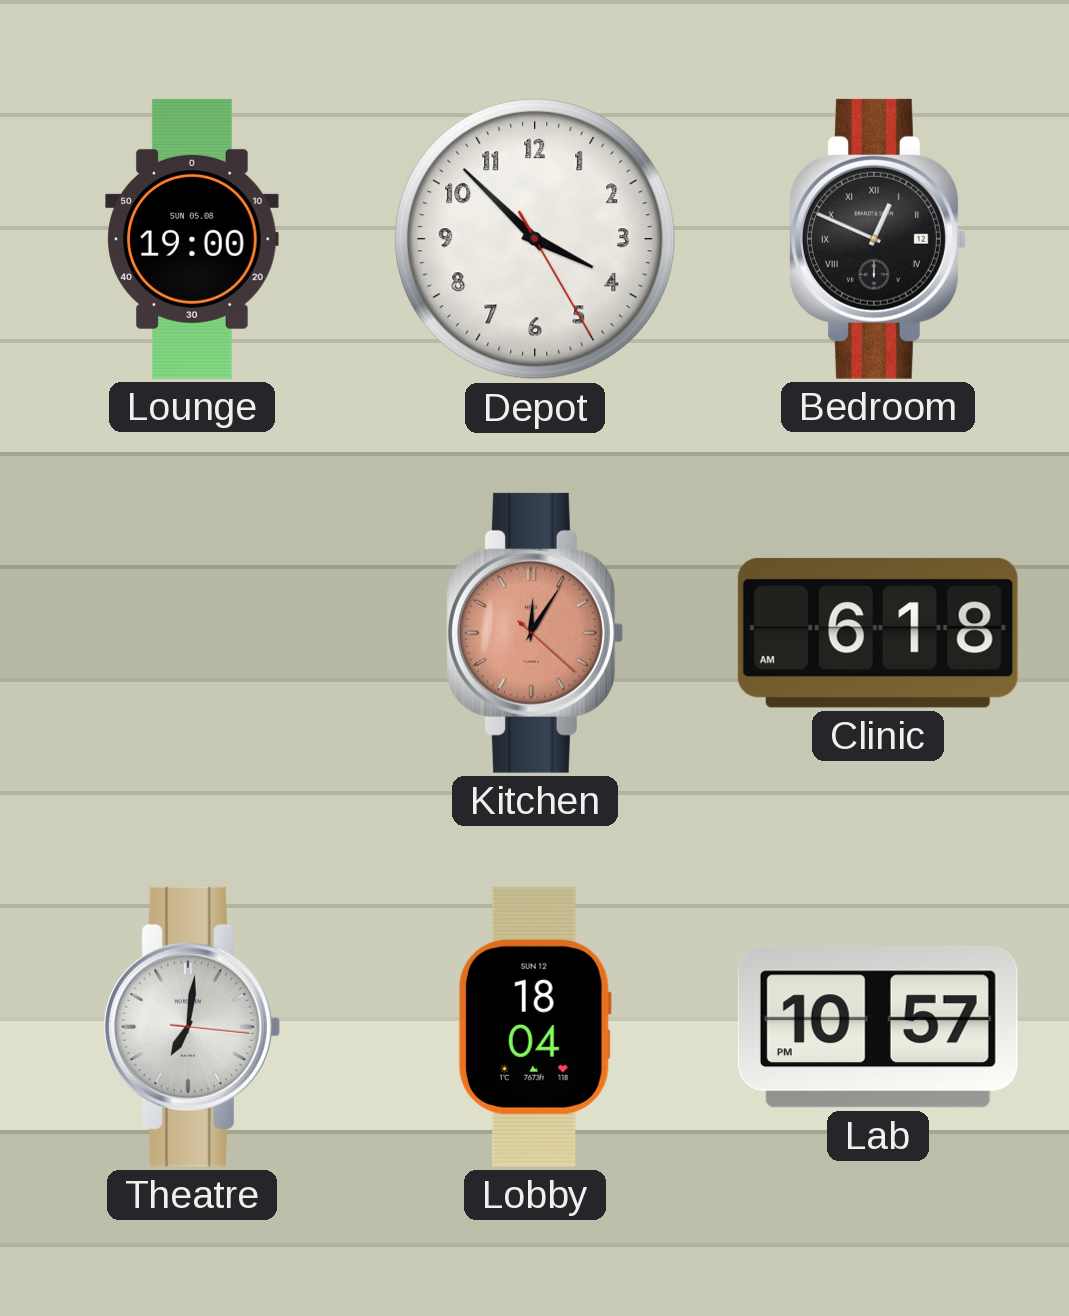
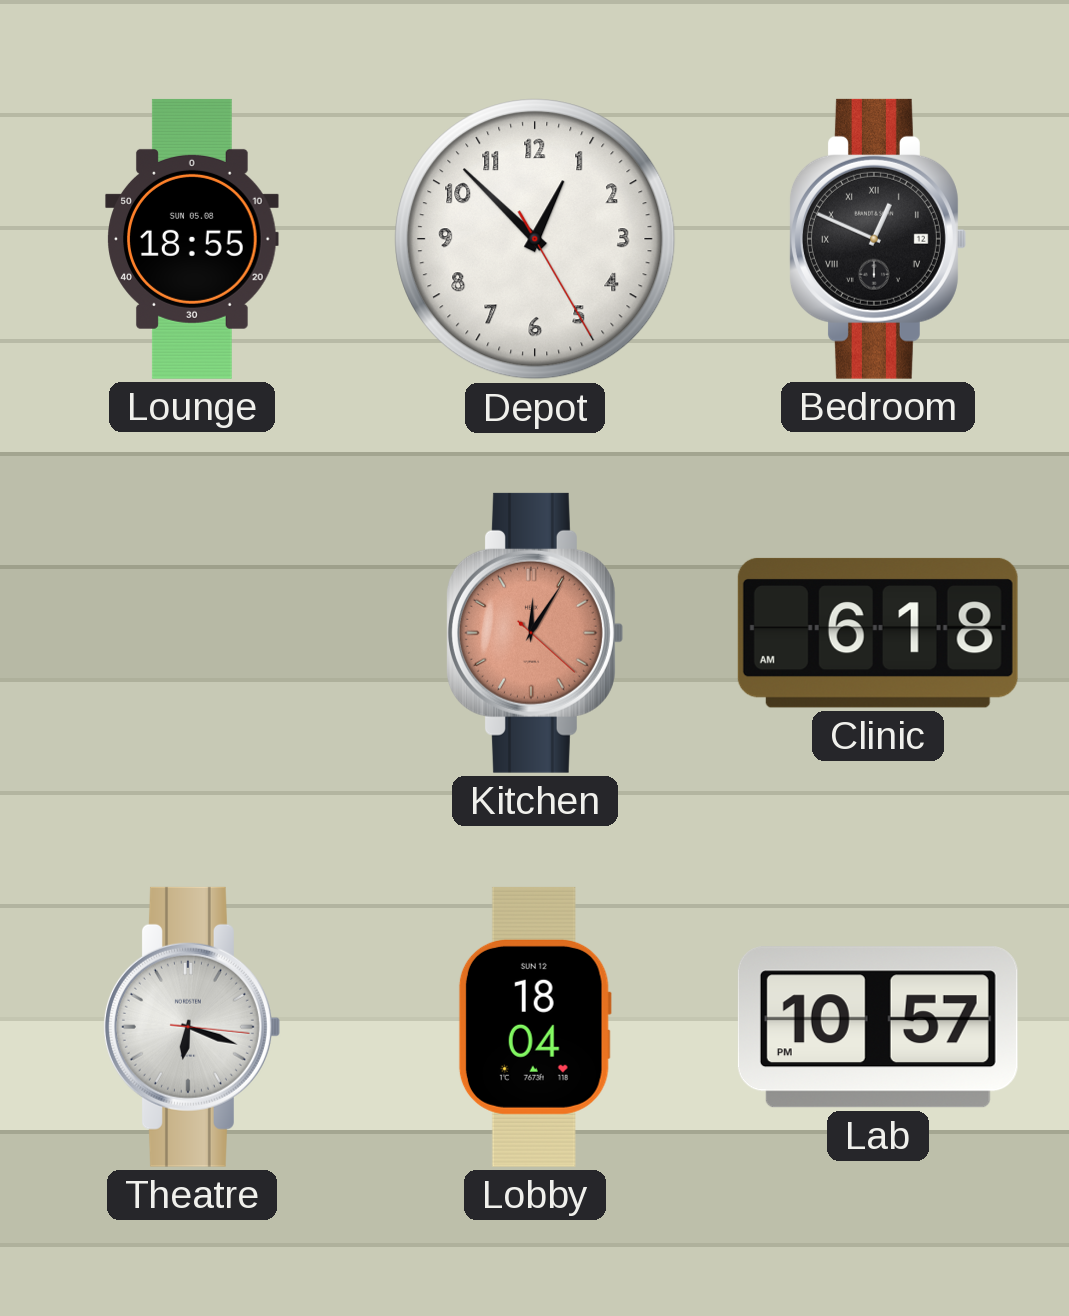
Lounge: 19:00 -> 18:55
Depot: 3:52 -> 12:52
Theatre: 7:01 -> 6:18
